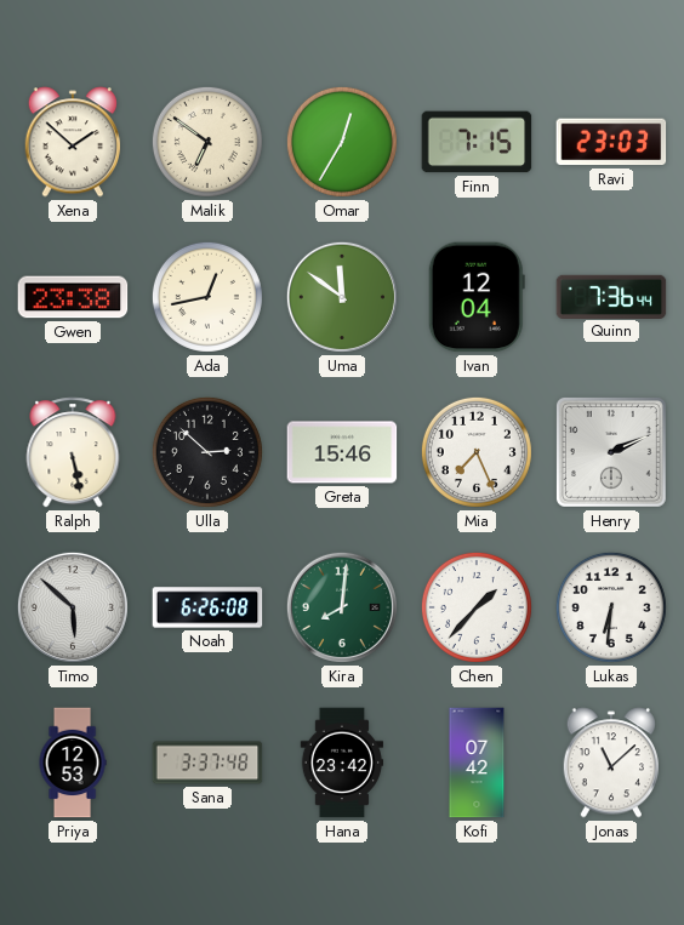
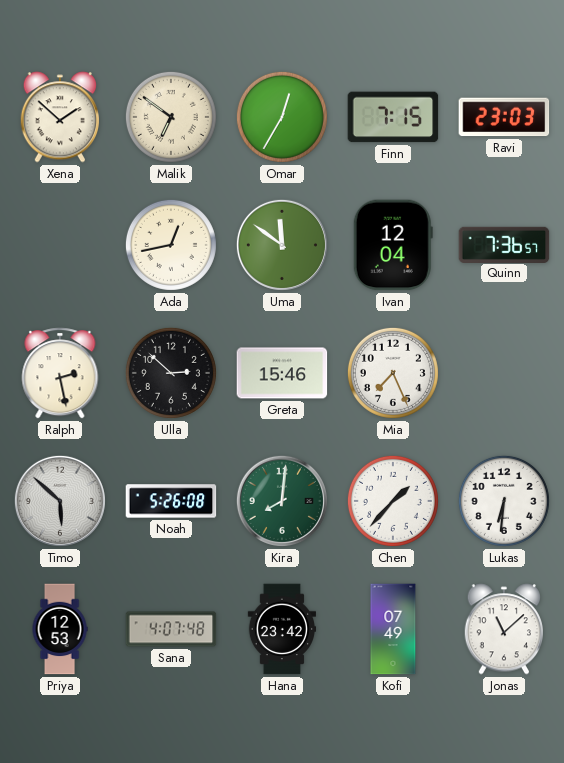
Gwen: 23:38 -> none
Quinn: 7:36:44 -> 7:36:57
Ralph: 5:28 -> 2:28
Henry: 2:11 -> none
Noah: 6:26 -> 5:26
Sana: 3:37 -> 4:07
Kofi: 07:42 -> 07:49
